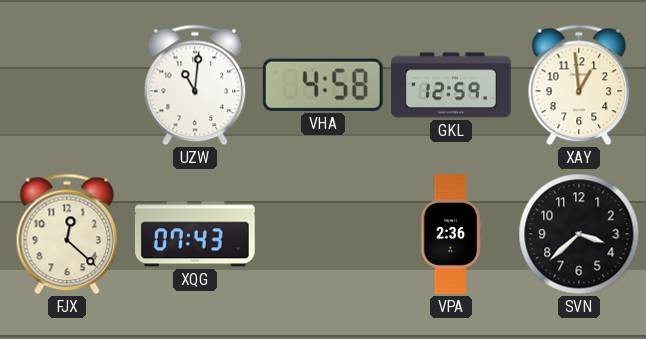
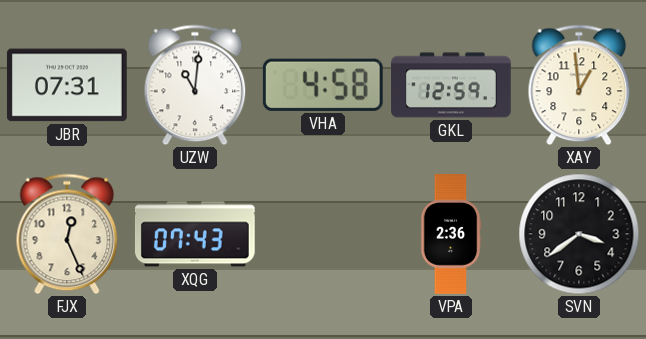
JBR: none -> 07:31
FJX: 12:22 -> 12:26
SVN: 3:38 -> 3:39
